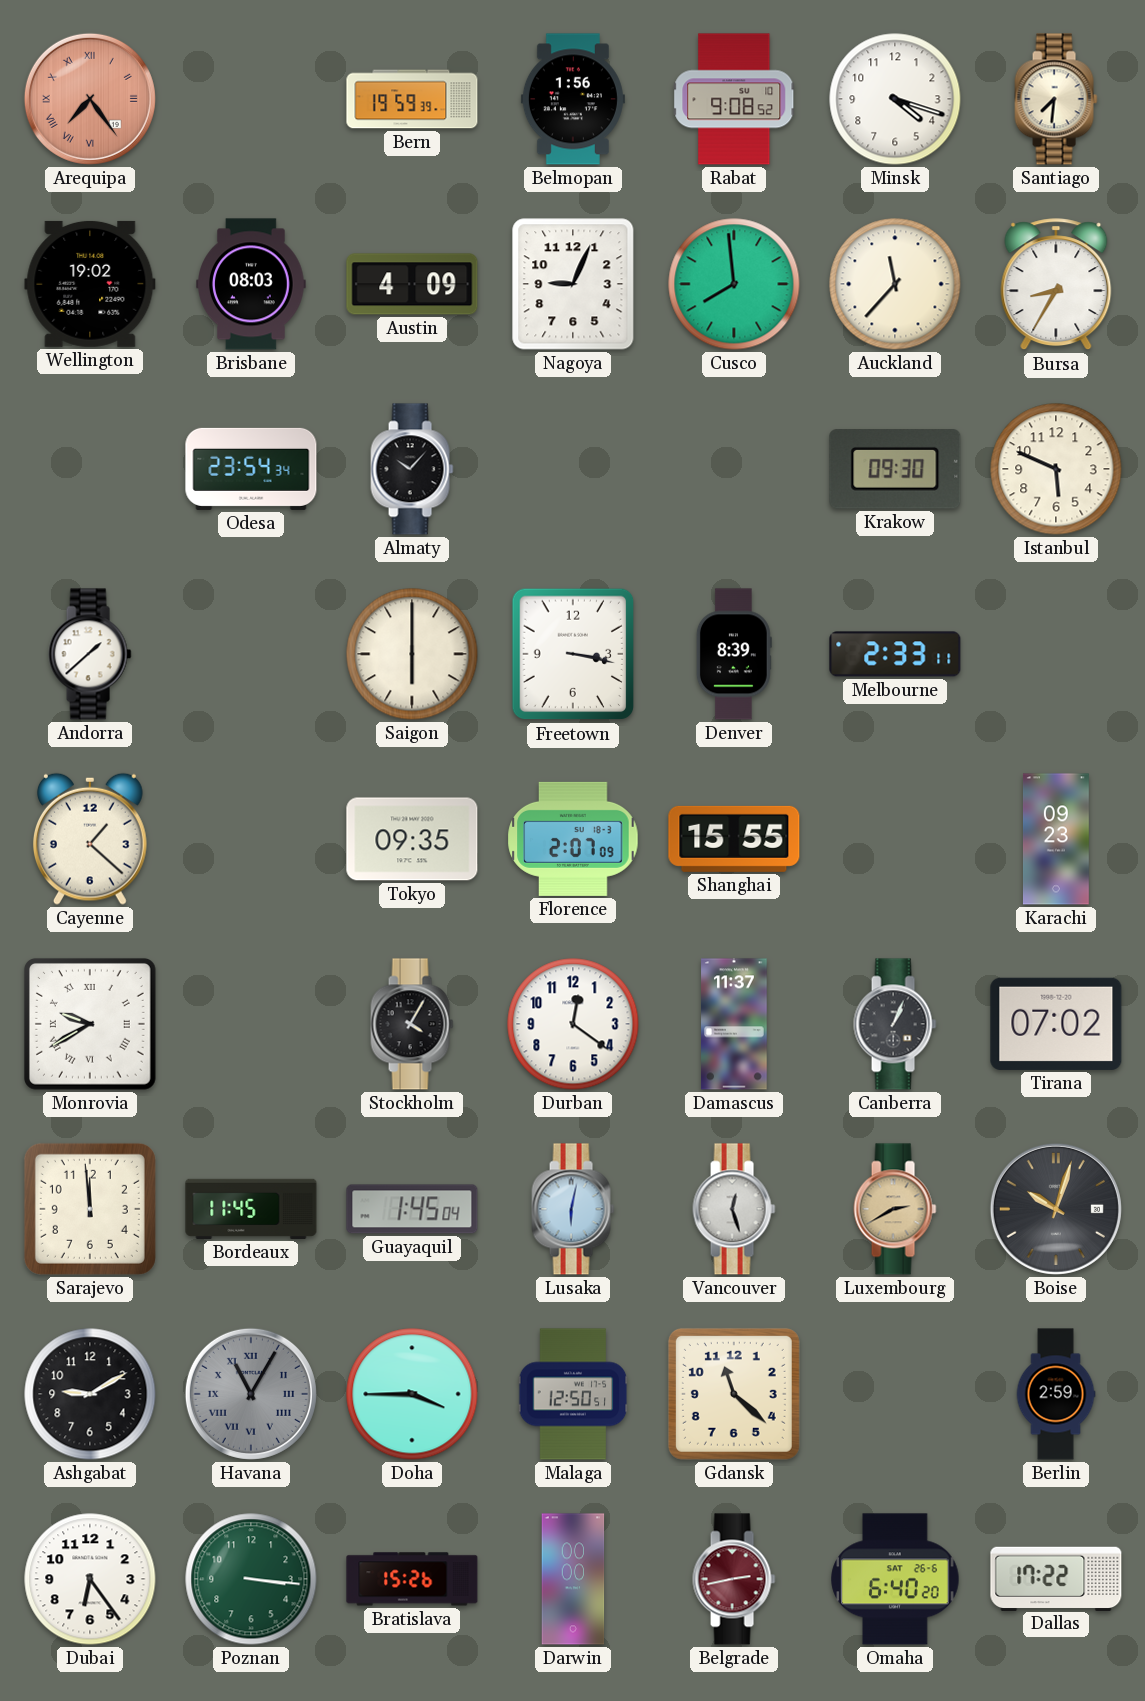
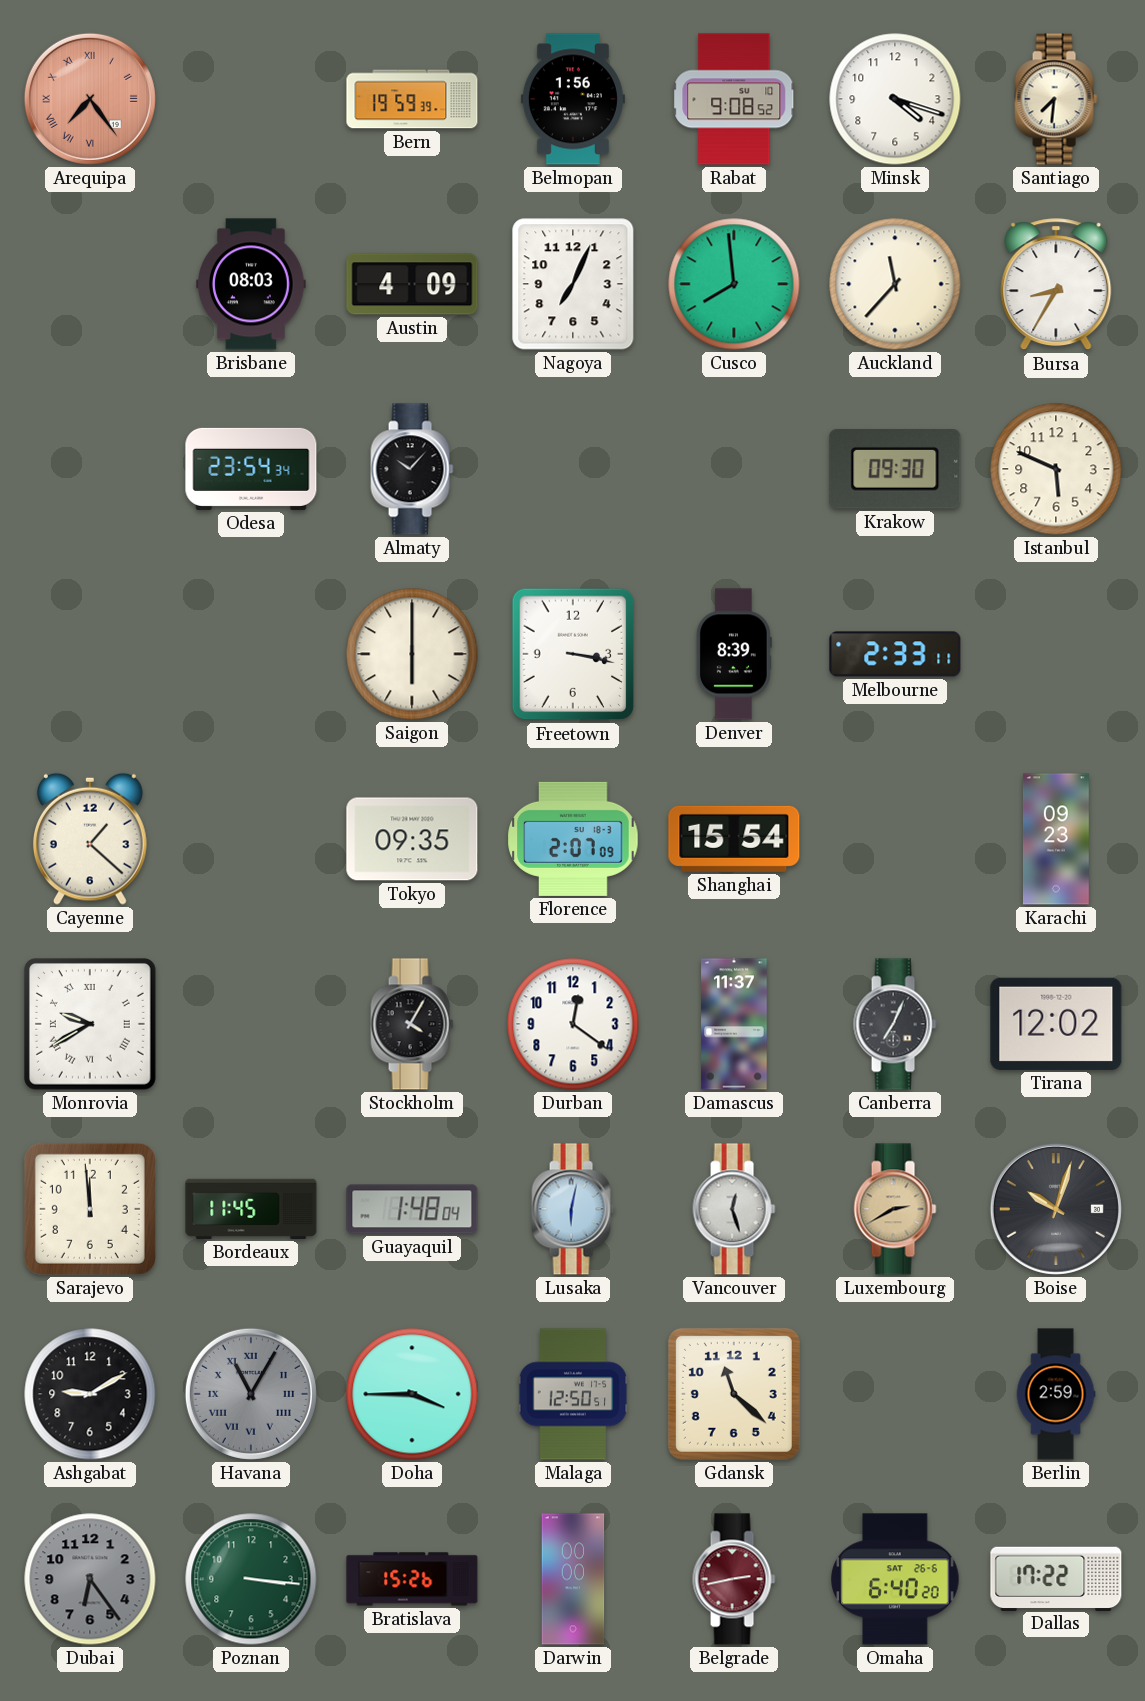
Wellington: 19:02 -> none
Nagoya: 9:04 -> 7:04
Andorra: 1:38 -> none
Shanghai: 15:55 -> 15:54
Canberra: 1:04 -> 7:04
Tirana: 07:02 -> 12:02
Guayaquil: 1:45 -> 1:48
Dubai dial: white -> grey
